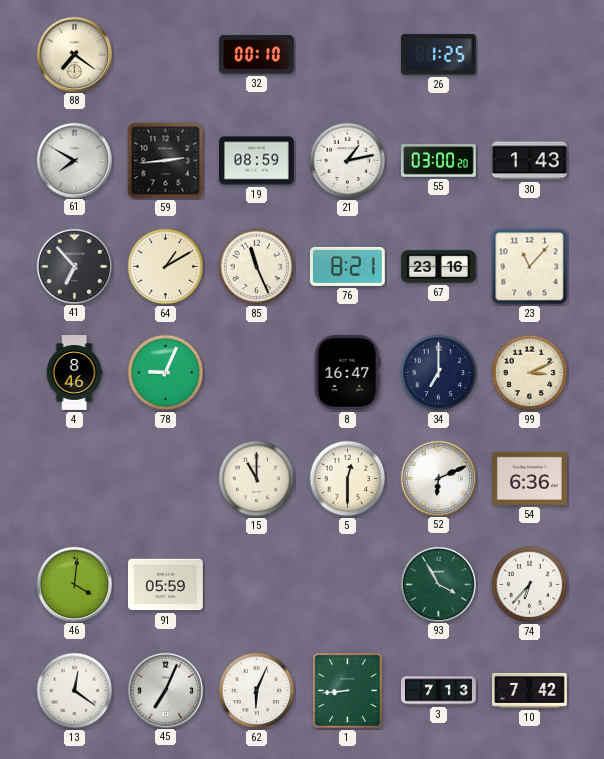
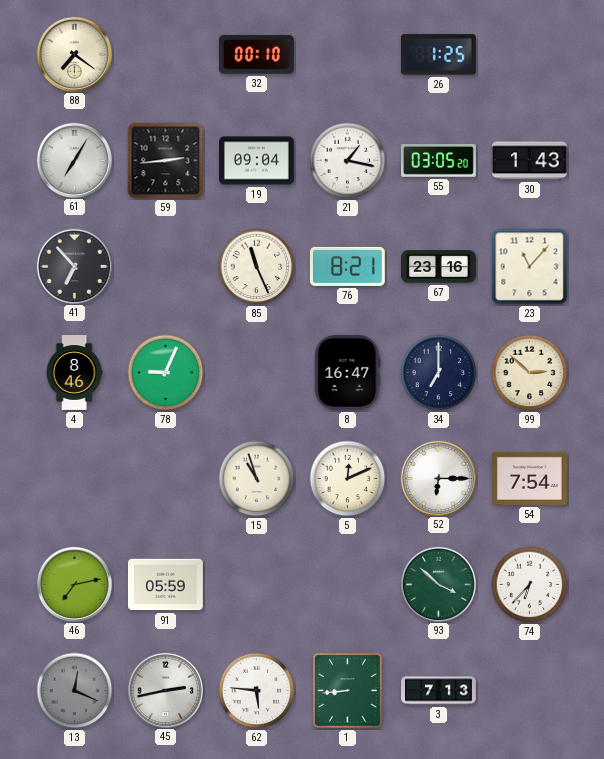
61: 7:50 -> 7:05
19: 08:59 -> 09:04
21: 1:13 -> 1:17
55: 03:00 -> 03:05
64: 1:10 -> none
99: 3:11 -> 2:52
15: 11:00 -> 10:57
5: 12:30 -> 12:11
52: 6:11 -> 6:15
54: 6:36 -> 7:54
46: 4:01 -> 7:13
93: 3:55 -> 3:52
13: 12:21 -> 12:19
13 dial: white -> grey
45: 7:04 -> 2:43
62: 6:04 -> 5:46
10: 7:42 -> none
